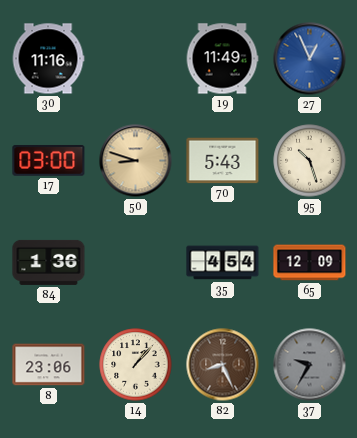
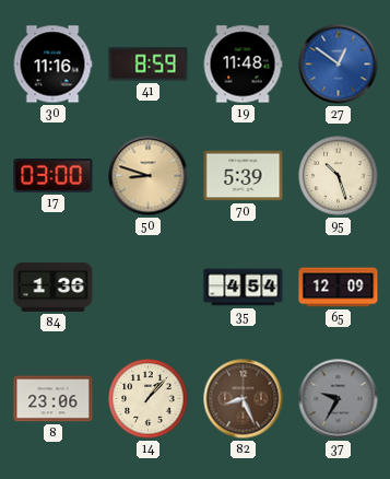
41: none -> 8:59
19: 11:49 -> 11:48
27: 12:56 -> 12:51
70: 5:43 -> 5:39
